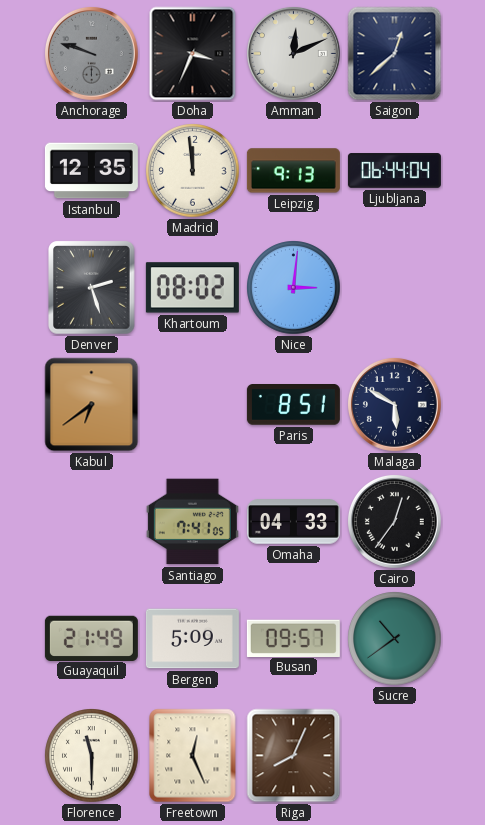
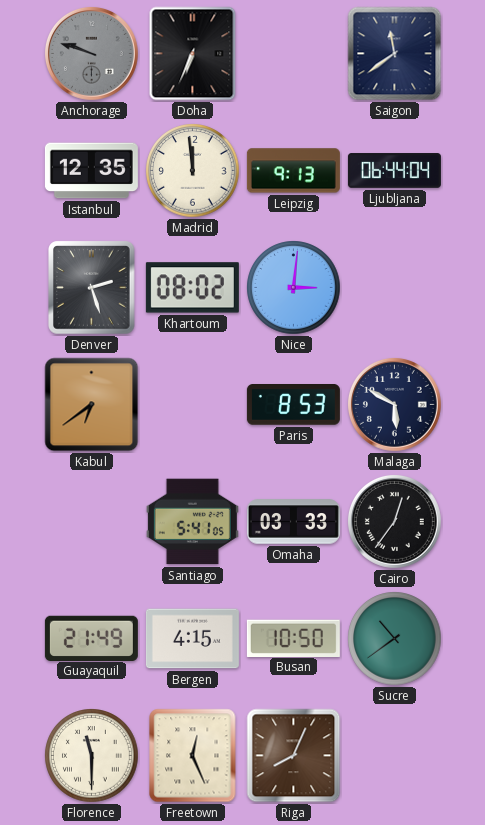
Doha: 3:34 -> 6:34
Amman: 12:11 -> none
Saigon: 12:38 -> 11:39
Paris: 8:51 -> 8:53
Santiago: 7:41 -> 5:41
Omaha: 04:33 -> 03:33
Bergen: 5:09 -> 4:15
Busan: 09:57 -> 10:50
